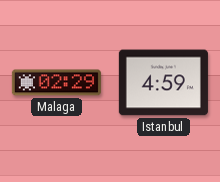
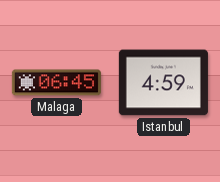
Malaga: 02:29 -> 06:45
